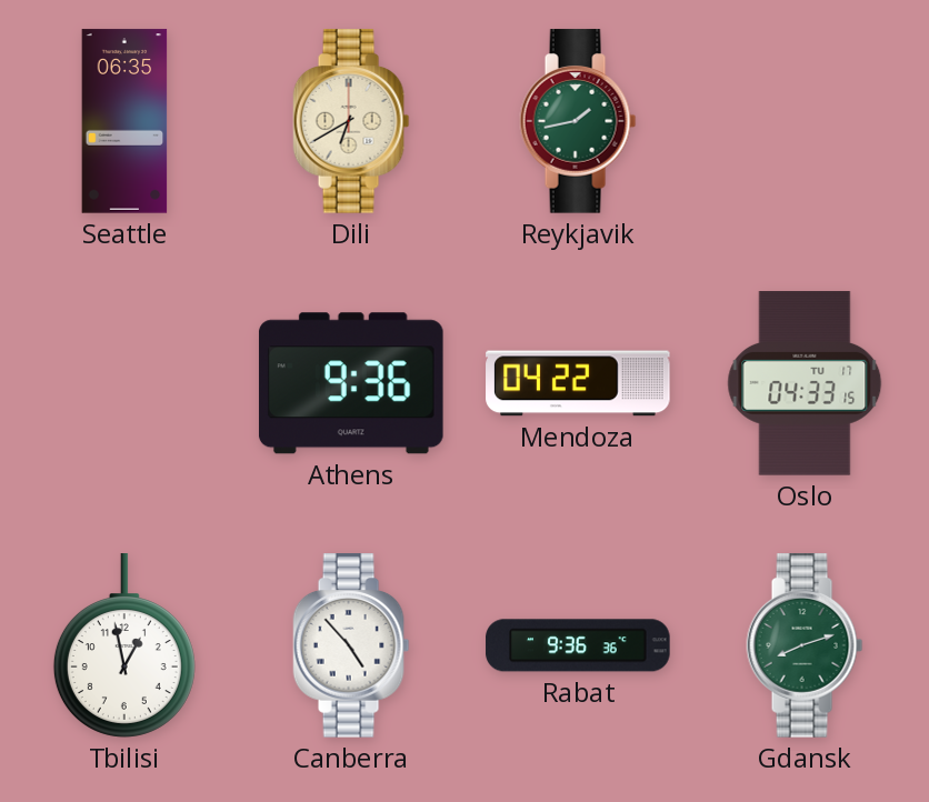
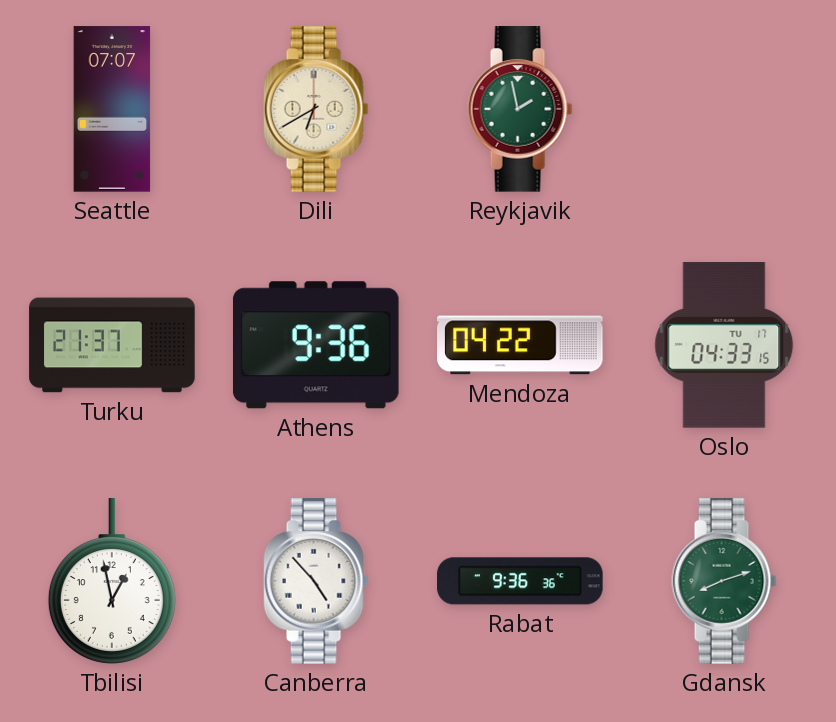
Seattle: 06:35 -> 07:07
Reykjavik: 1:43 -> 1:58
Turku: none -> 21:37
